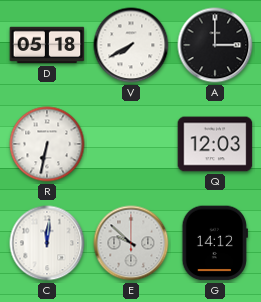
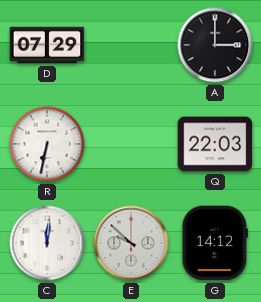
D: 05:18 -> 07:29
V: 7:40 -> none
Q: 12:03 -> 22:03
